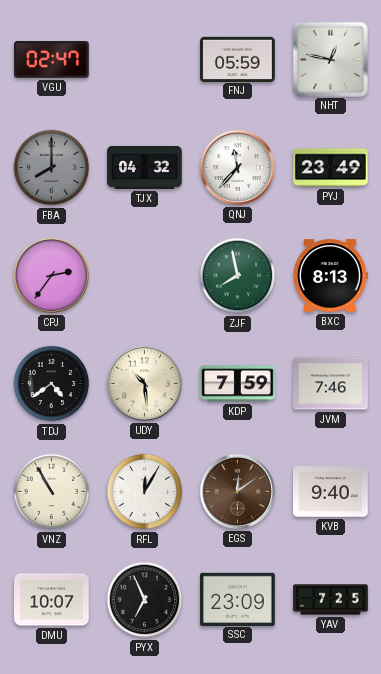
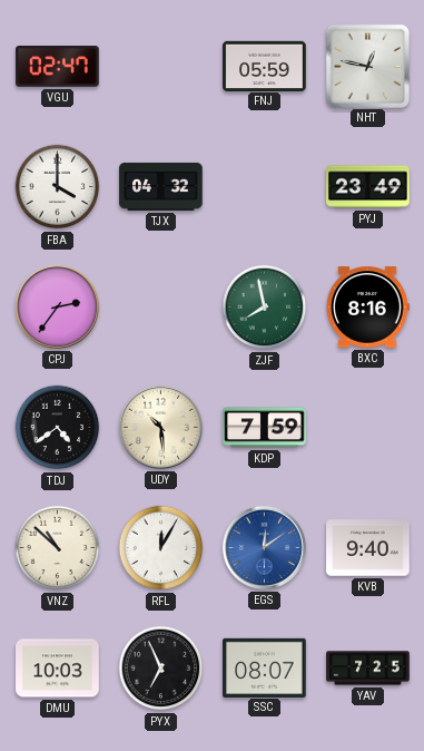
FBA: 8:00 -> 4:00
FBA dial: grey -> white
QNJ: 11:37 -> none
BXC: 8:13 -> 8:16
JVM: 7:46 -> none
VNZ: 10:55 -> 10:52
EGS dial: brown -> blue
DMU: 10:07 -> 10:03
SSC: 23:09 -> 08:07
